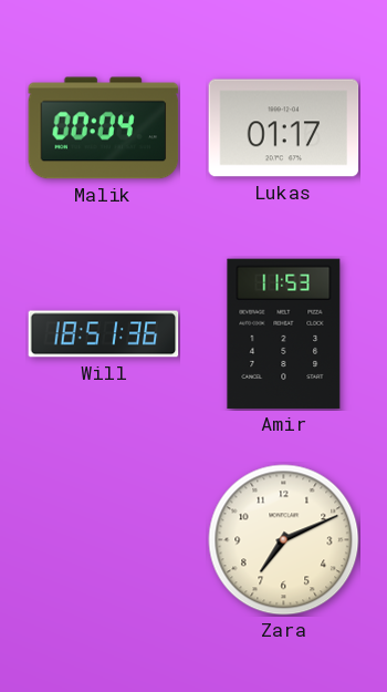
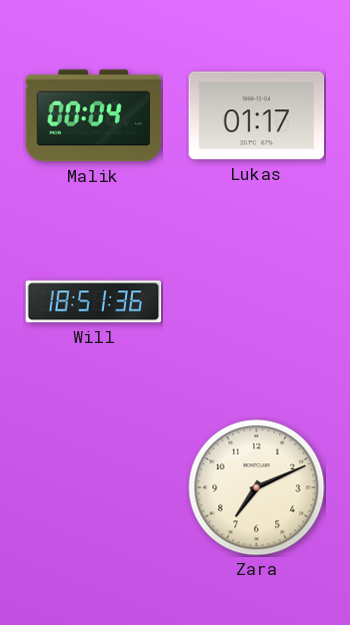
Amir: 11:53 -> none
